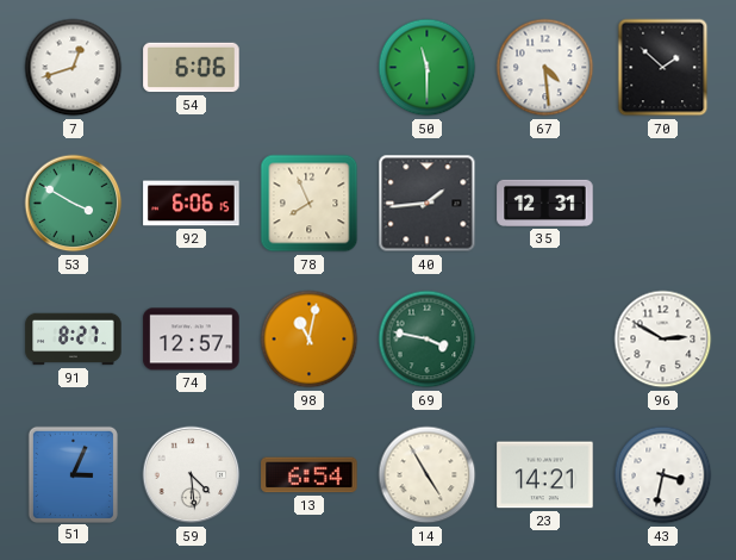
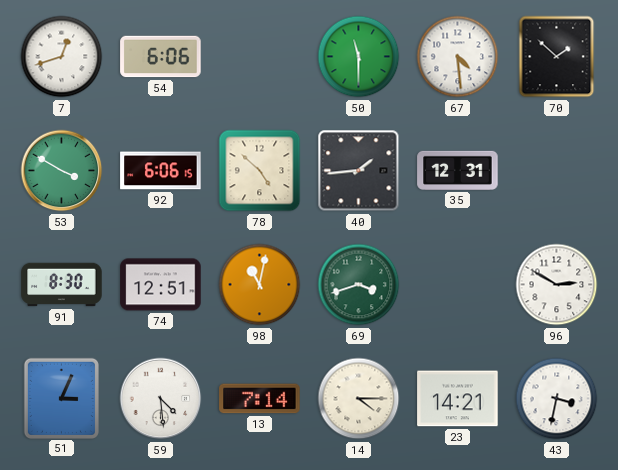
78: 7:56 -> 4:52
91: 8:27 -> 8:30
74: 12:57 -> 12:51
69: 3:47 -> 3:42
13: 6:54 -> 7:14
14: 4:55 -> 4:15
